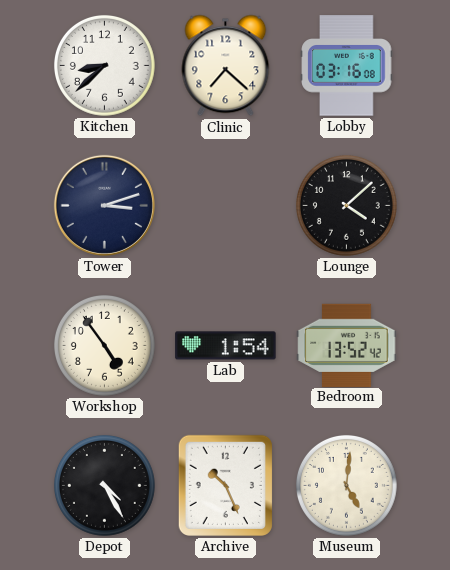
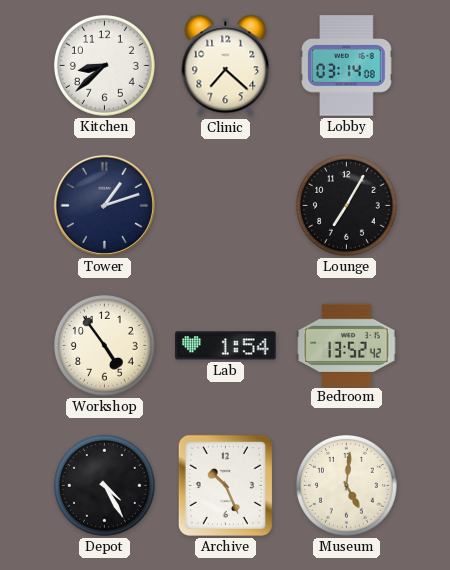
Lobby: 03:16 -> 03:14
Tower: 3:12 -> 1:12
Lounge: 4:08 -> 7:05
